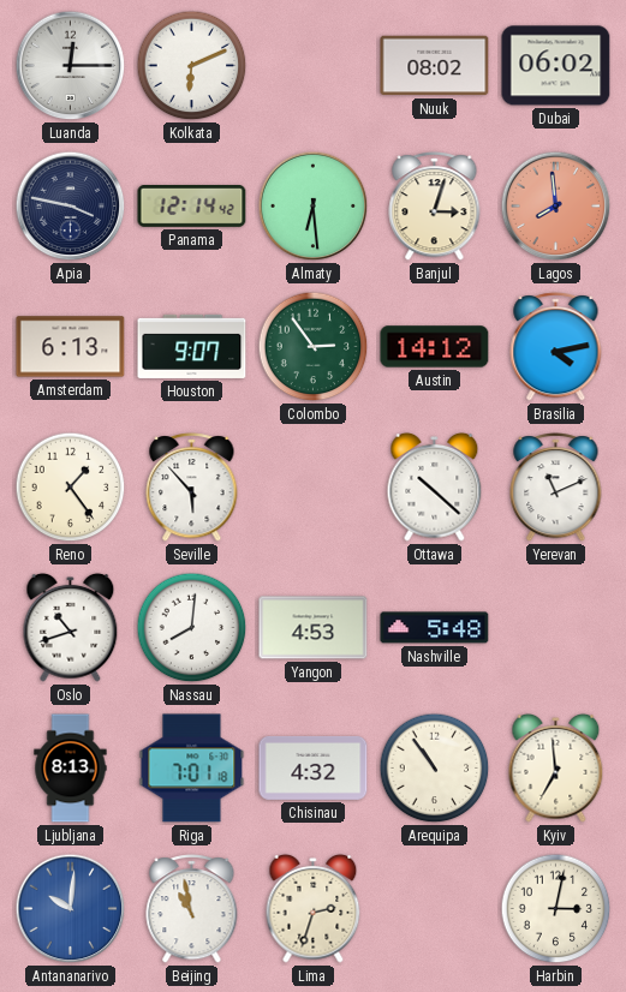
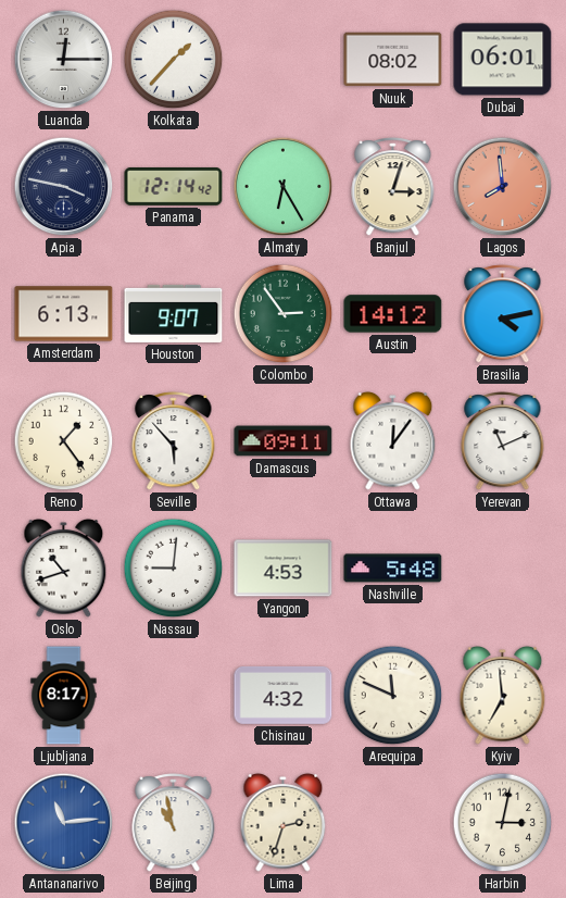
Kolkata: 6:11 -> 1:37
Dubai: 06:02 -> 06:01
Almaty: 6:29 -> 6:25
Damascus: none -> 09:11
Ottawa: 10:22 -> 12:06
Nassau: 8:01 -> 9:01
Ljubljana: 8:13 -> 8:17
Riga: 7:01 -> none
Arequipa: 10:54 -> 11:49
Antananarivo: 10:01 -> 11:14
